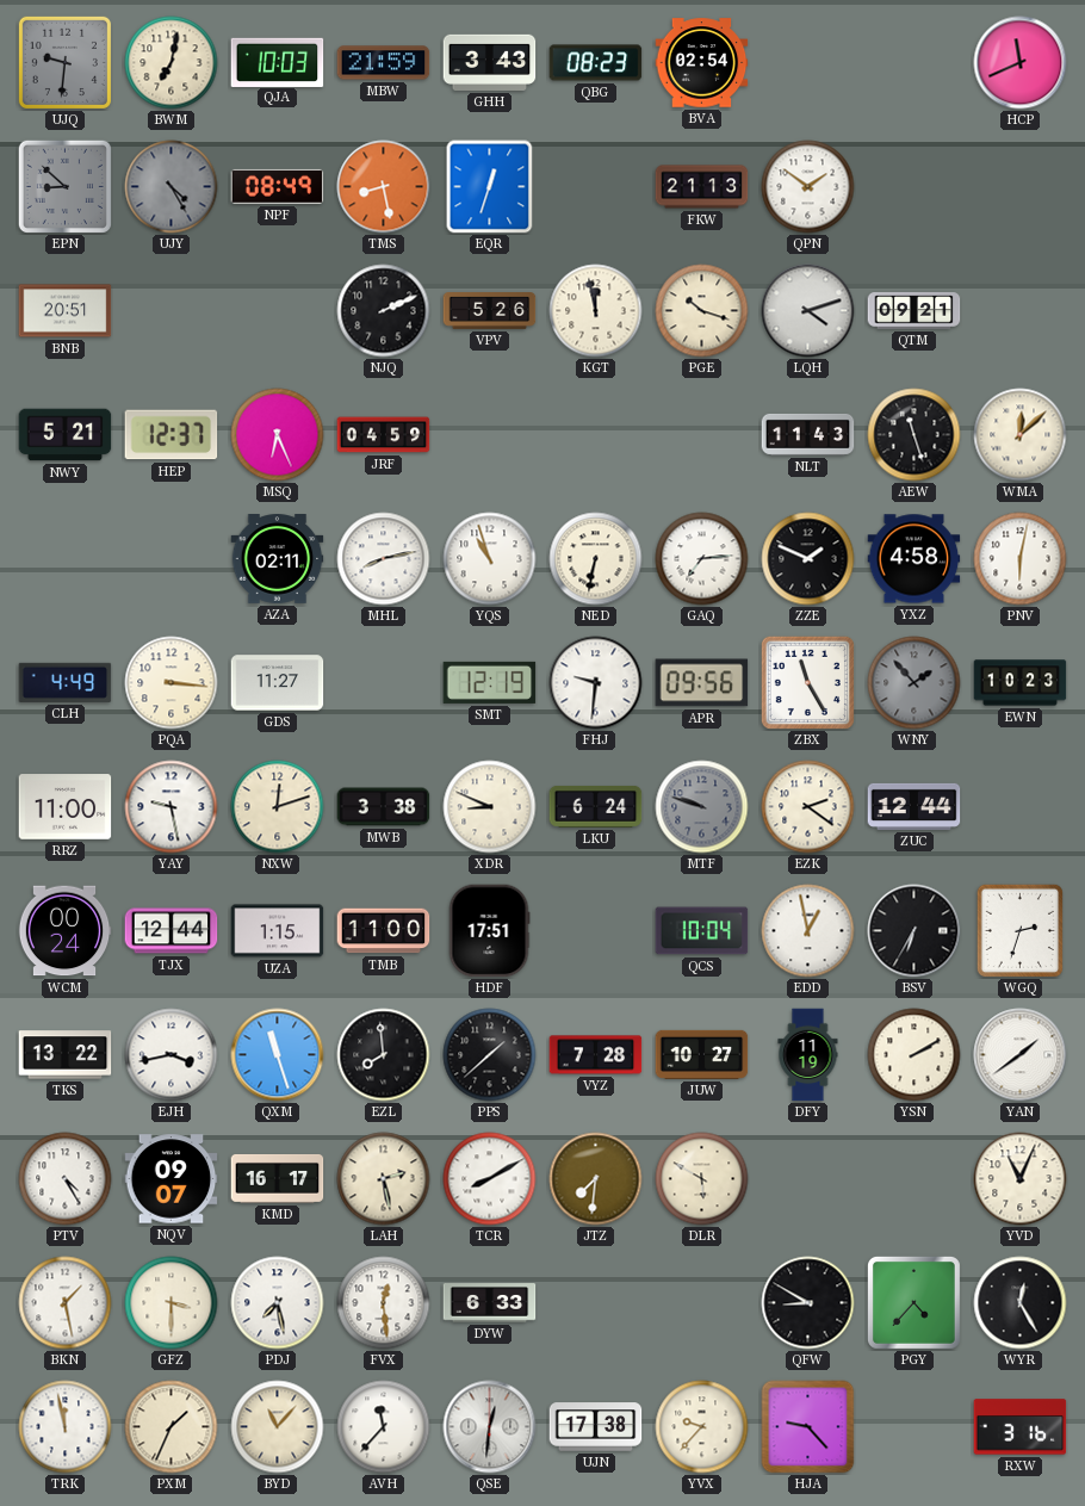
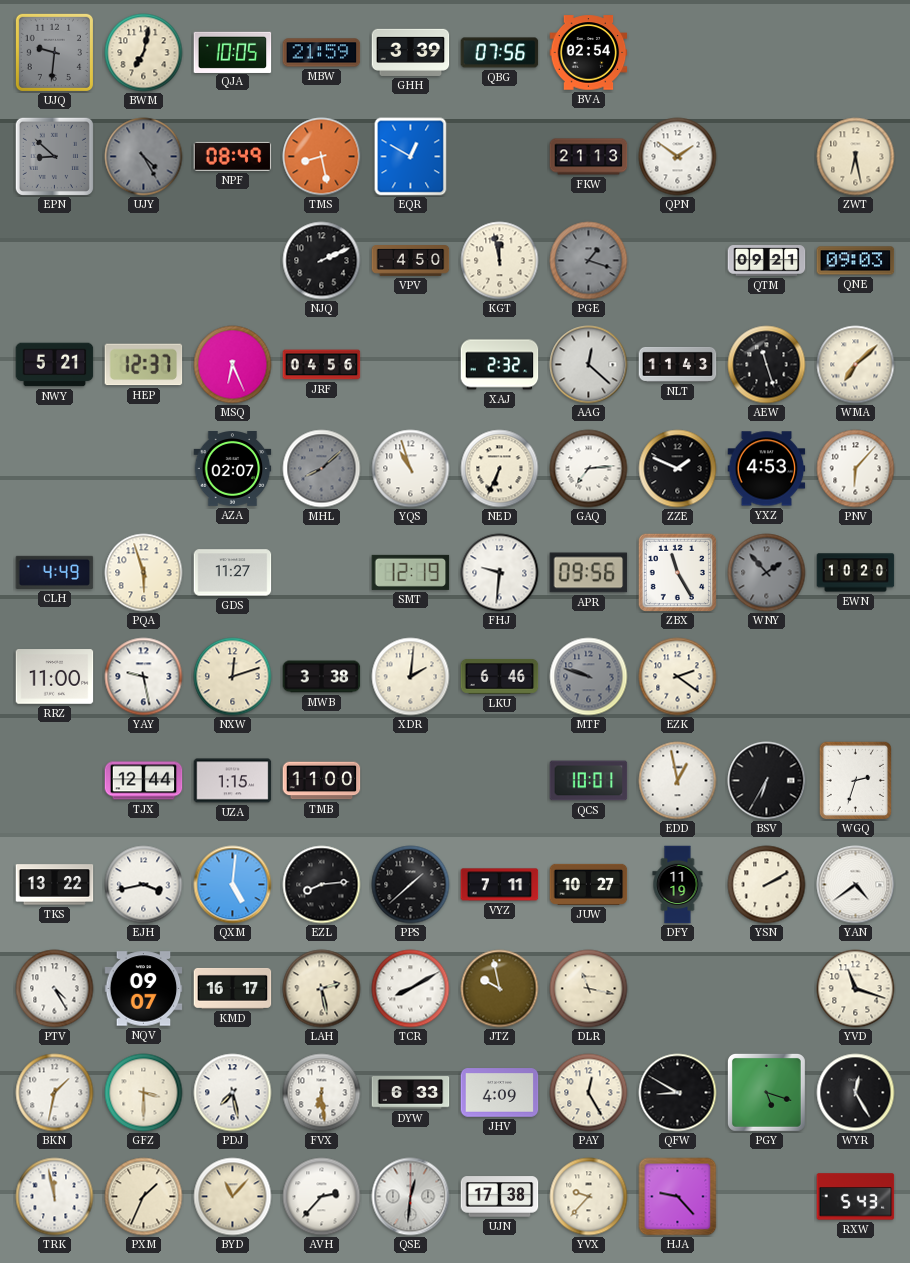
QJA: 10:03 -> 10:05
GHH: 3:43 -> 3:39
QBG: 08:23 -> 07:56
HCP: 11:41 -> none
EQR: 12:33 -> 12:50
ZWT: none -> 6:28
BNB: 20:51 -> none
VPV: 5:26 -> 4:50
PGE: 10:18 -> 1:18
PGE dial: cream -> grey
LQH: 4:12 -> none
QNE: none -> 09:03
JRF: 04:59 -> 04:56
XAJ: none -> 2:32
AAG: none -> 12:22
WMA: 12:08 -> 7:08
AZA: 02:11 -> 02:07
MHL: 8:13 -> 8:08
MHL dial: white -> grey
NED: 6:32 -> 6:34
YXZ: 4:58 -> 4:53
PNV: 6:02 -> 6:07
PQA: 3:16 -> 5:57
EWN: 10:23 -> 10:20
XDR: 8:49 -> 2:01
LKU: 6:24 -> 6:46
ZUC: 12:44 -> none
WCM: 00:24 -> none
HDF: 17:51 -> none
QCS: 10:04 -> 10:01
QXM: 11:27 -> 5:01
EZL: 7:59 -> 8:14
VYZ: 7:28 -> 7:11
YAN: 1:39 -> 4:39
JTZ: 7:31 -> 9:58
DLR: 5:50 -> 11:17
YVD: 11:04 -> 11:18
BKN: 1:28 -> 1:32
FVX: 12:29 -> 6:29
JHV: none -> 4:09
PAY: none -> 12:25
PGY: 4:37 -> 5:18
AVH: 11:37 -> 2:37
RXW: 3:16 -> 5:43
